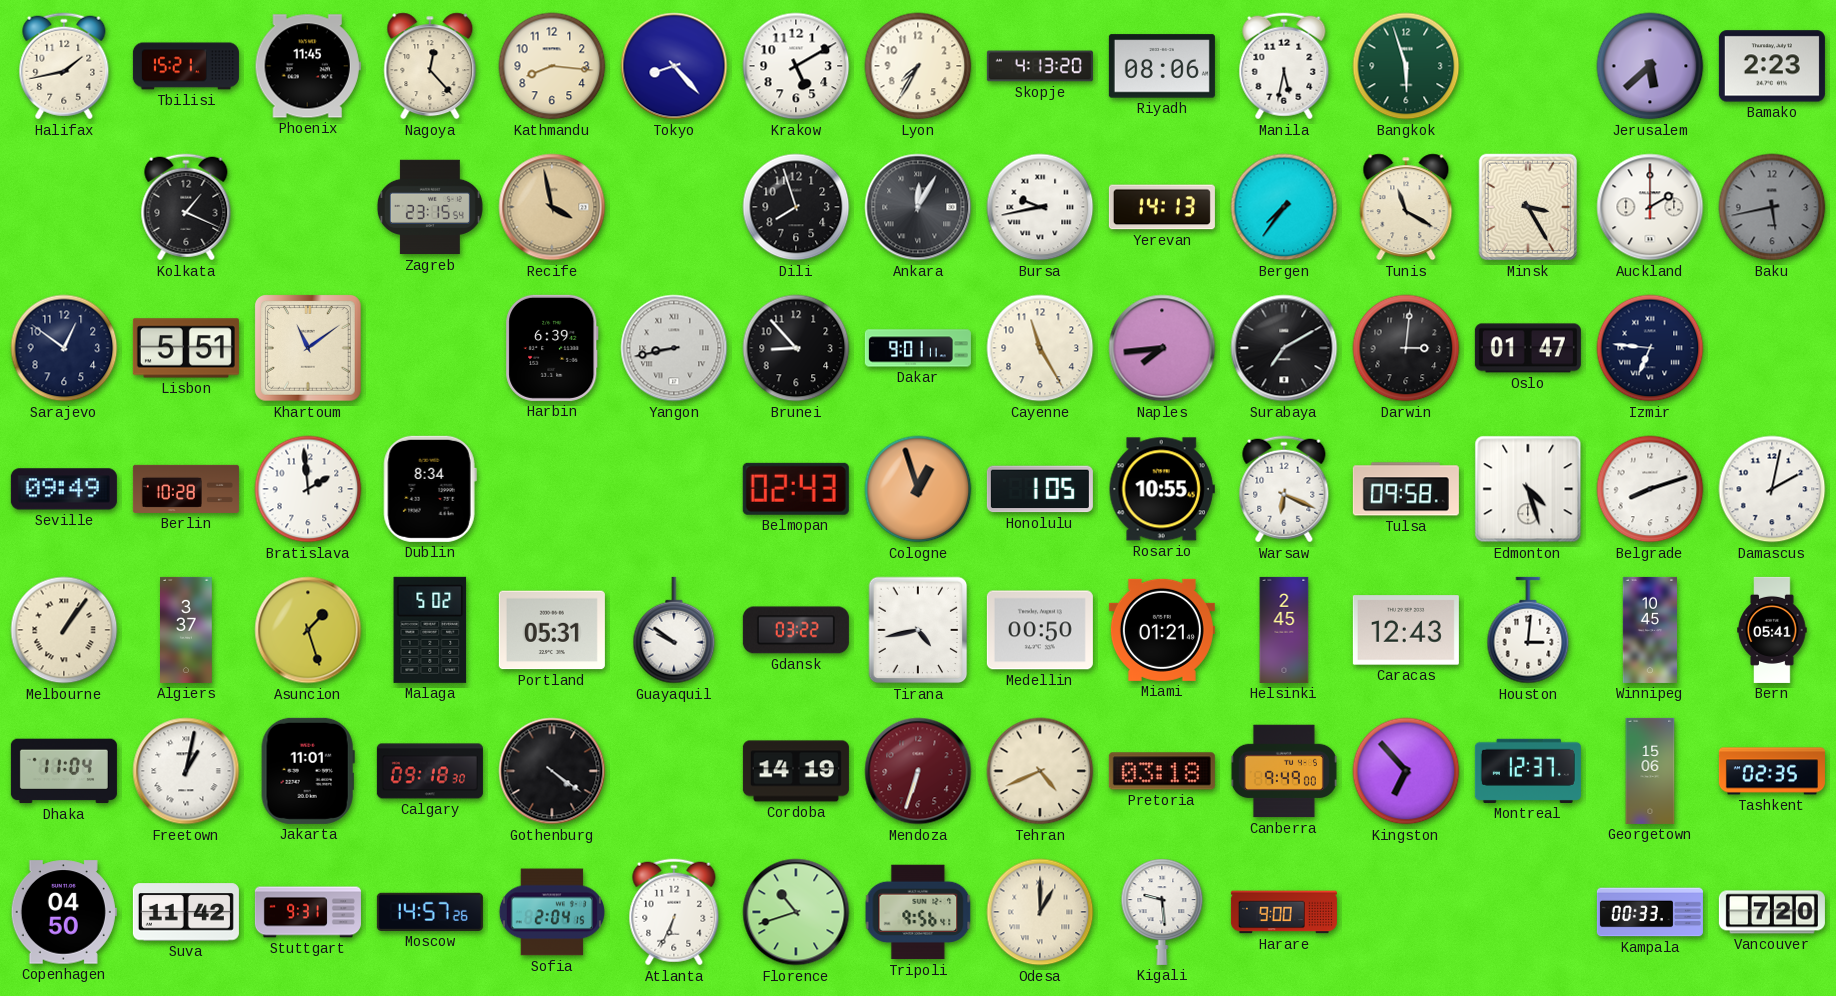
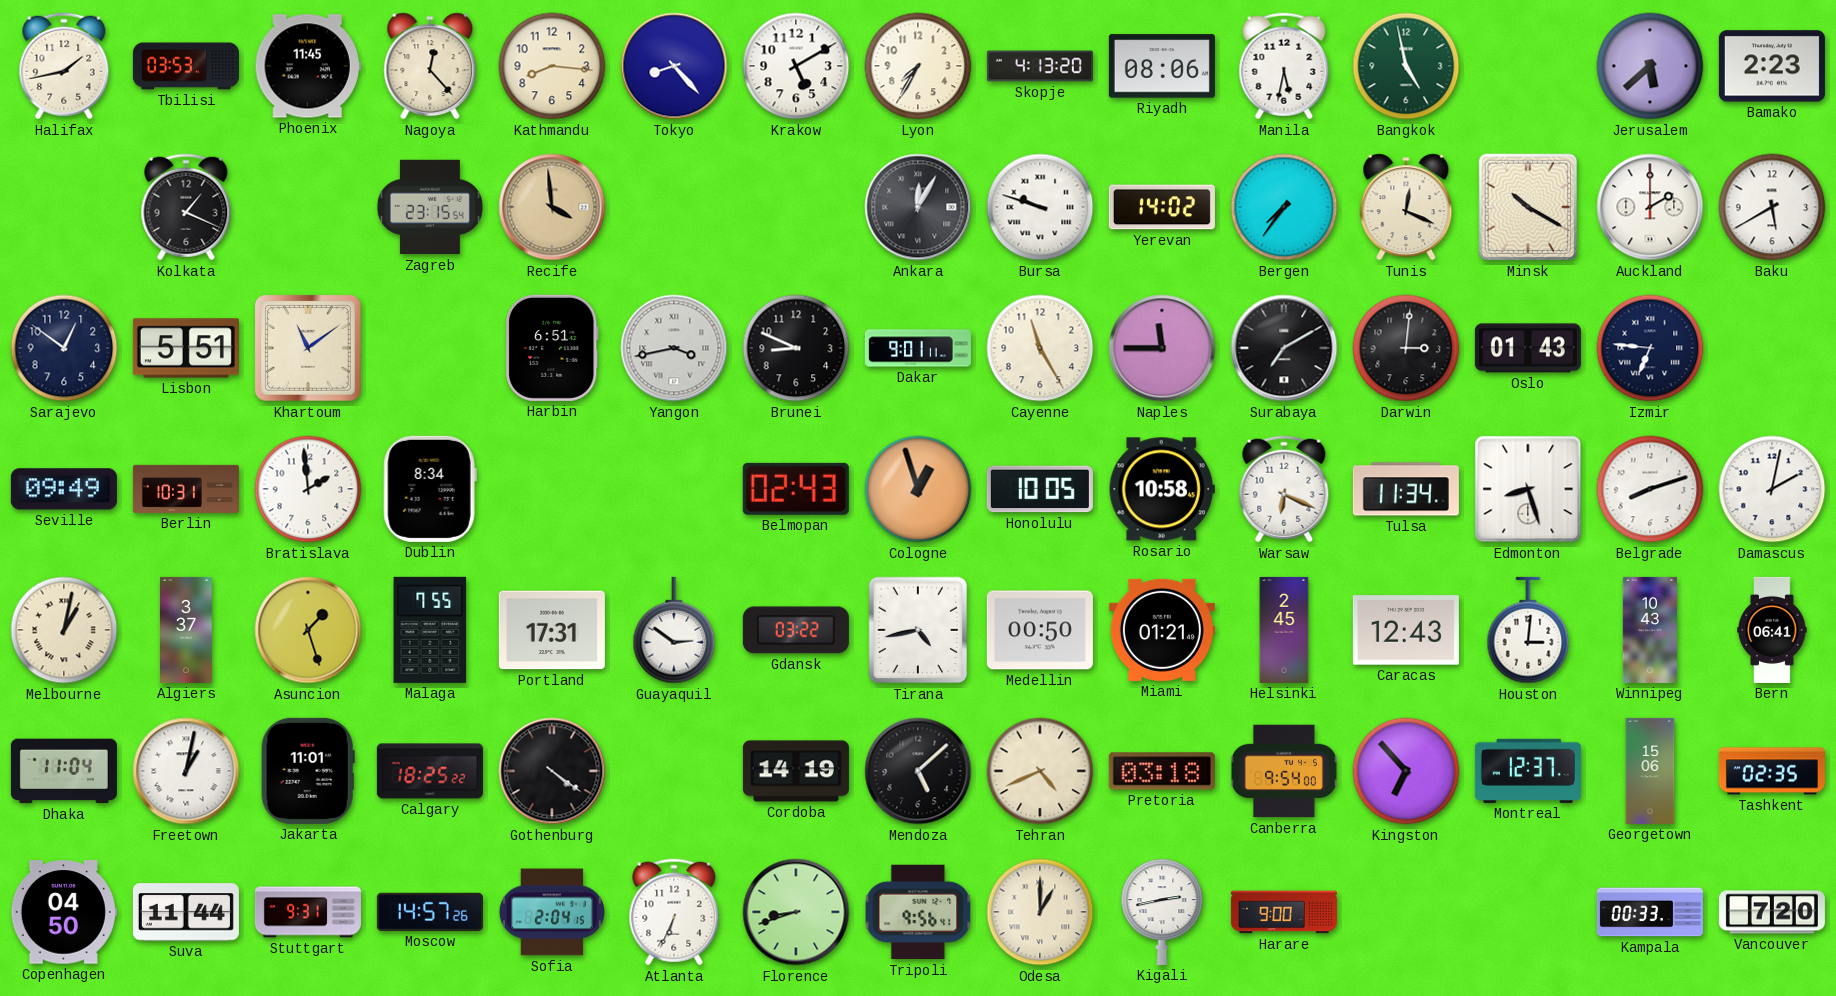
Tbilisi: 15:21 -> 03:53
Bangkok: 5:57 -> 4:58
Recife: 3:58 -> 3:59
Dili: 7:57 -> none
Bursa: 9:43 -> 9:48
Yerevan: 14:13 -> 14:02
Tunis: 11:20 -> 12:19
Minsk: 3:25 -> 10:20
Baku: 5:43 -> 5:40
Baku dial: grey -> white
Harbin: 6:39 -> 6:51
Yangon: 8:43 -> 3:43
Brunei: 8:53 -> 8:49
Naples: 7:44 -> 11:45
Oslo: 01:47 -> 01:43
Berlin: 10:28 -> 10:31
Honolulu: 1:05 -> 10:05
Rosario: 10:55 -> 10:58
Tulsa: 09:58 -> 11:34
Edmonton: 4:27 -> 8:27
Melbourne: 1:06 -> 1:02
Malaga: 5:02 -> 7:55
Portland: 05:31 -> 17:31
Guayaquil: 9:51 -> 2:51
Winnipeg: 10:45 -> 10:43
Bern: 05:41 -> 06:41
Calgary: 09:18 -> 18:25
Mendoza: 6:33 -> 5:08
Mendoza dial: burgundy -> black
Canberra: 9:49 -> 9:54
Suva: 11:42 -> 11:44
Florence: 10:42 -> 8:42
Kigali: 9:29 -> 2:43
